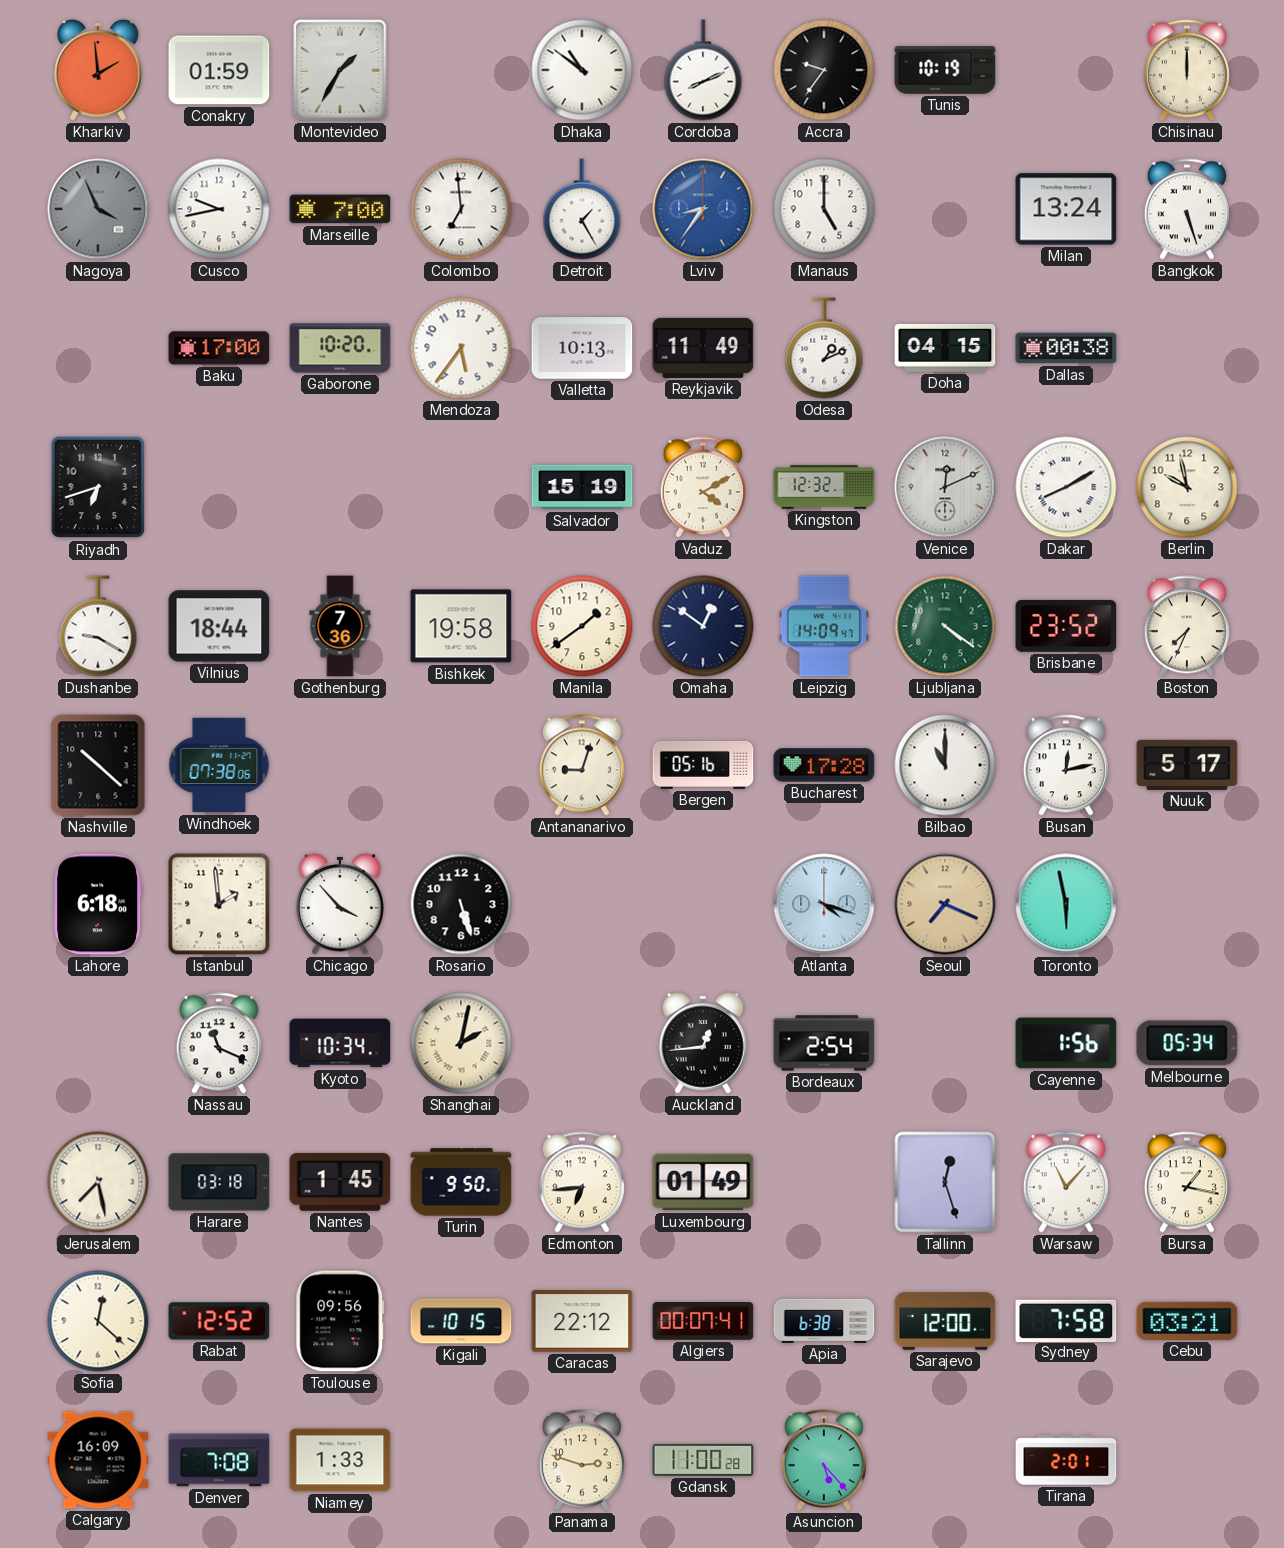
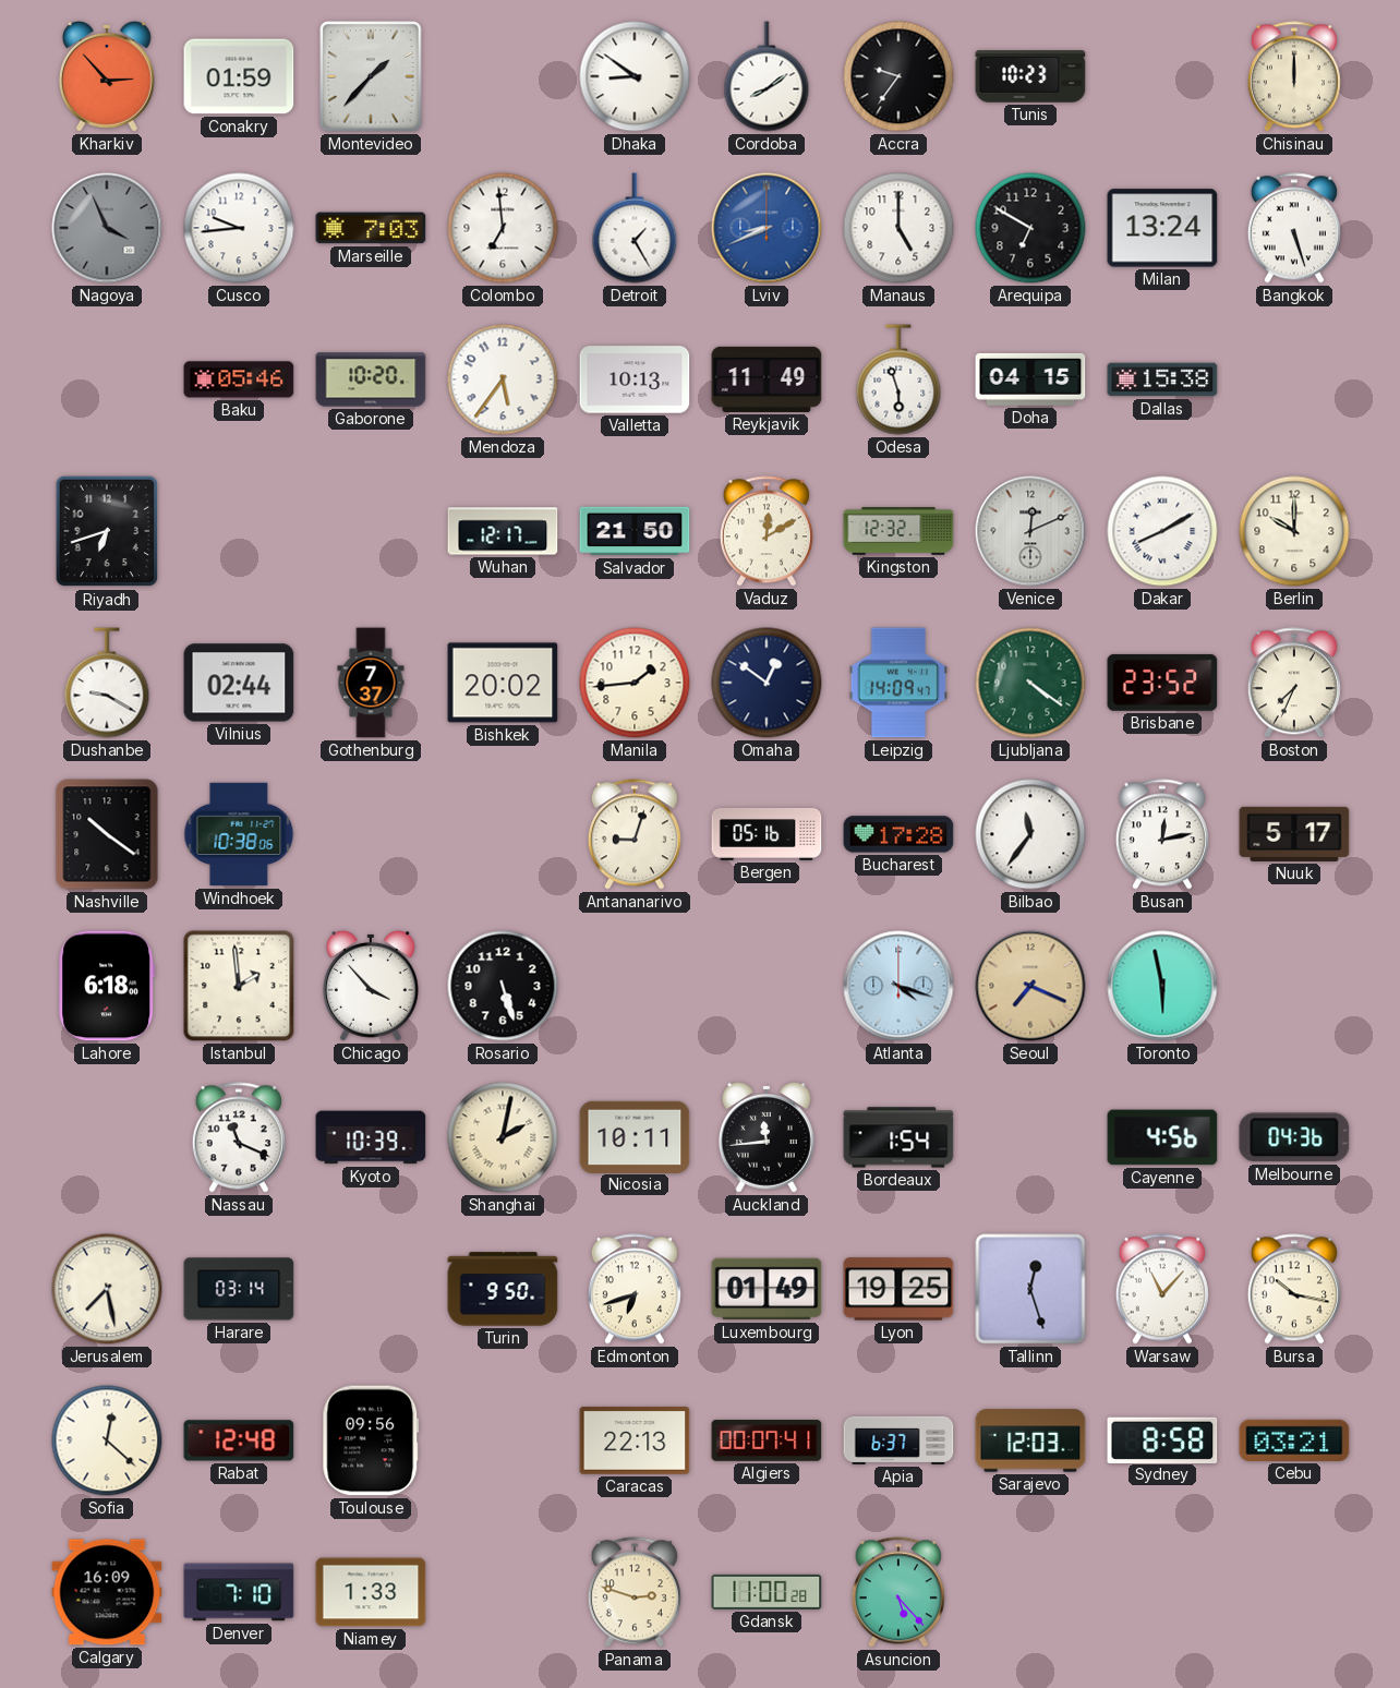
Kharkiv: 1:59 -> 2:53
Montevideo: 1:35 -> 1:37
Dhaka: 10:51 -> 8:51
Cordoba: 8:11 -> 8:09
Tunis: 10:19 -> 10:23
Cusco: 9:43 -> 9:44
Marseille: 7:00 -> 7:03
Lviv: 8:36 -> 8:41
Arequipa: none -> 6:50
Baku: 17:00 -> 05:46
Odesa: 1:11 -> 5:57
Dallas: 00:38 -> 15:38
Wuhan: none -> 12:17
Salvador: 15:19 -> 21:50
Vaduz: 4:10 -> 12:10
Berlin: 9:58 -> 10:00
Vilnius: 18:44 -> 02:44
Gothenburg: 7:36 -> 7:37
Bishkek: 19:58 -> 20:02
Manila: 1:39 -> 1:44
Nashville: 10:22 -> 10:21
Windhoek: 07:38 -> 10:38
Bilbao: 11:00 -> 11:36
Kyoto: 10:34 -> 10:39
Nicosia: none -> 10:11
Auckland: 12:44 -> 11:44
Bordeaux: 2:54 -> 1:54
Cayenne: 1:56 -> 4:56
Melbourne: 05:34 -> 04:36
Harare: 03:18 -> 03:14
Nantes: 1:45 -> none
Edmonton: 6:44 -> 6:42
Lyon: none -> 19:25
Bursa: 1:17 -> 10:17
Rabat: 12:52 -> 12:48
Kigali: 10:15 -> none
Caracas: 22:12 -> 22:13
Apia: 6:38 -> 6:37
Sarajevo: 12:00 -> 12:03
Sydney: 7:58 -> 8:58
Denver: 7:08 -> 7:10
Tirana: 2:01 -> none
